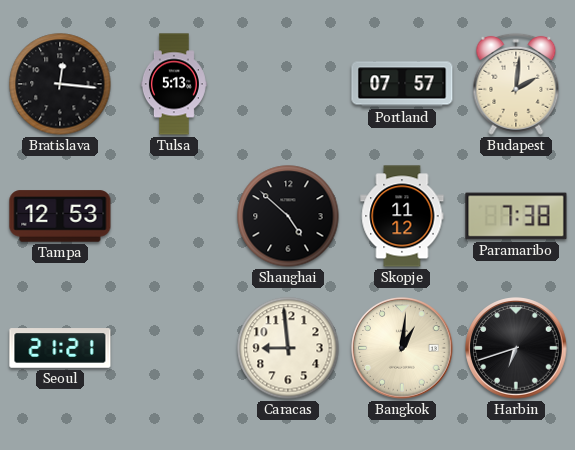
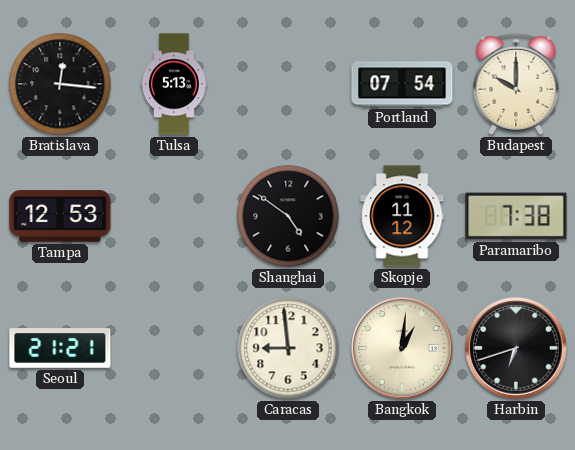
Portland: 07:57 -> 07:54
Budapest: 2:01 -> 10:00
Shanghai: 4:52 -> 4:51
